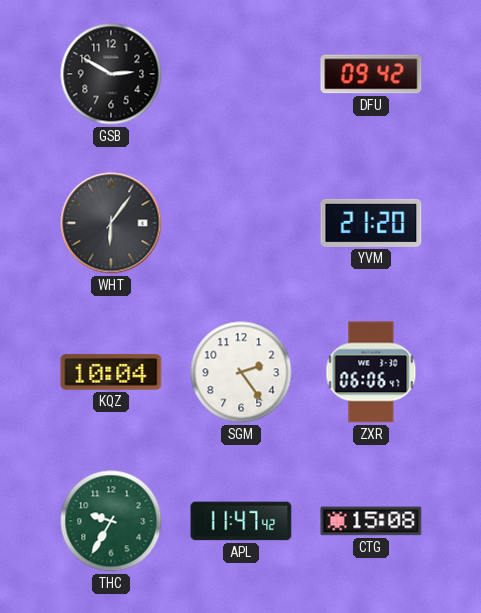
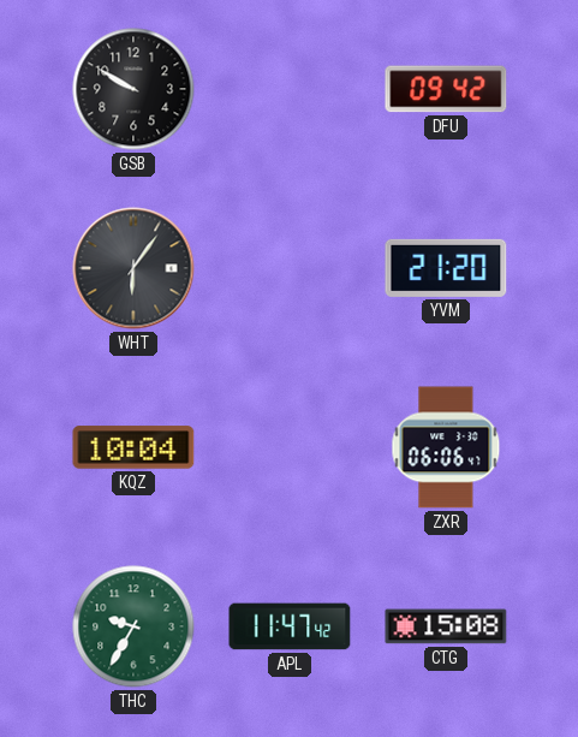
GSB: 2:50 -> 9:50
SGM: 2:24 -> none
